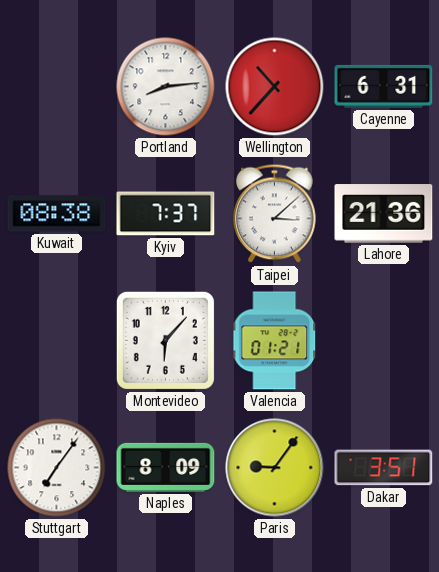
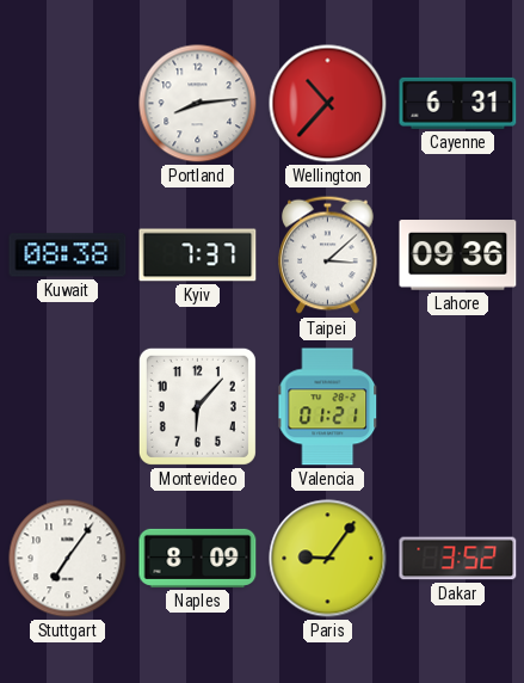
Lahore: 21:36 -> 09:36
Dakar: 3:51 -> 3:52
